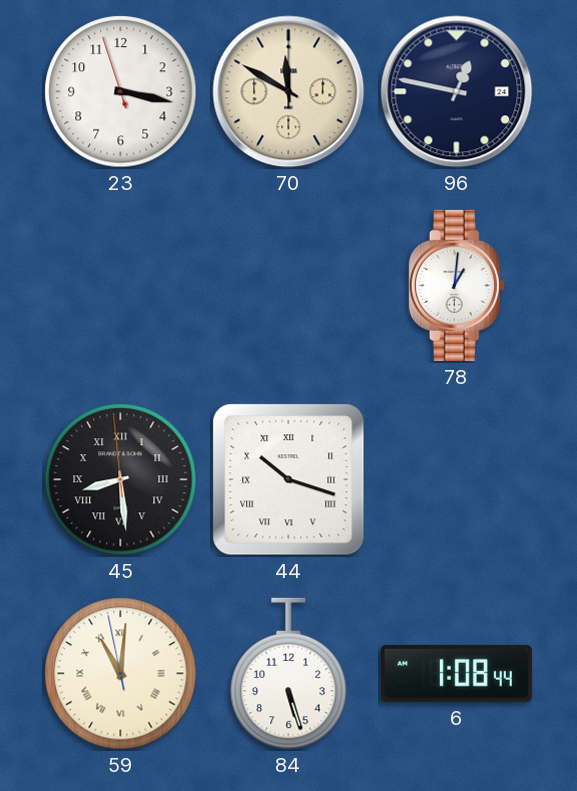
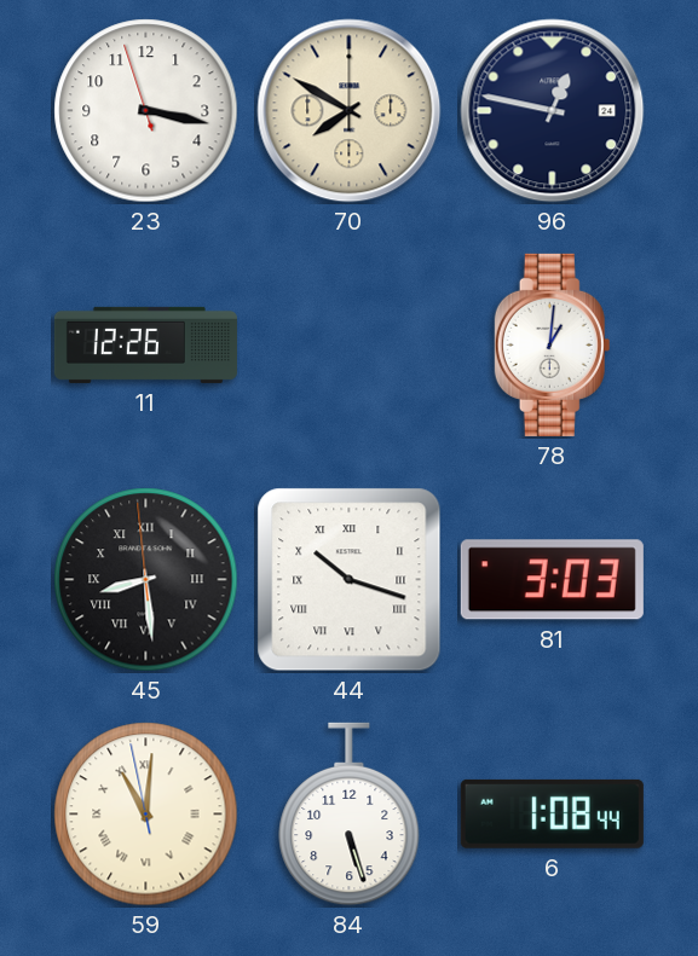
70: 11:50 -> 7:50
11: none -> 12:26
81: none -> 3:03
